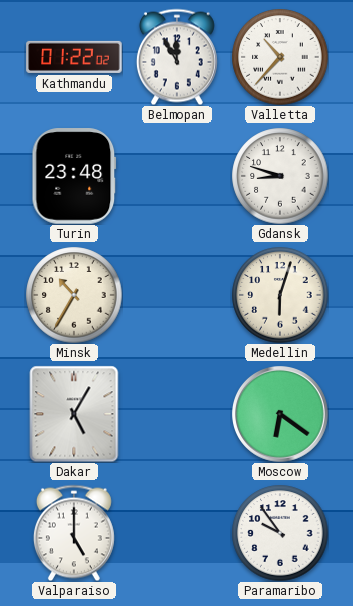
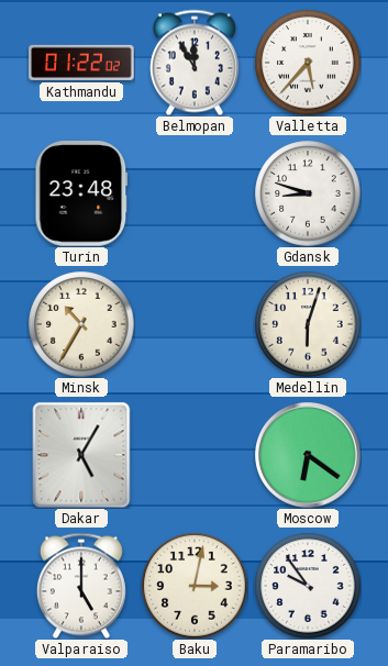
Valletta: 10:37 -> 5:37
Baku: none -> 3:02
